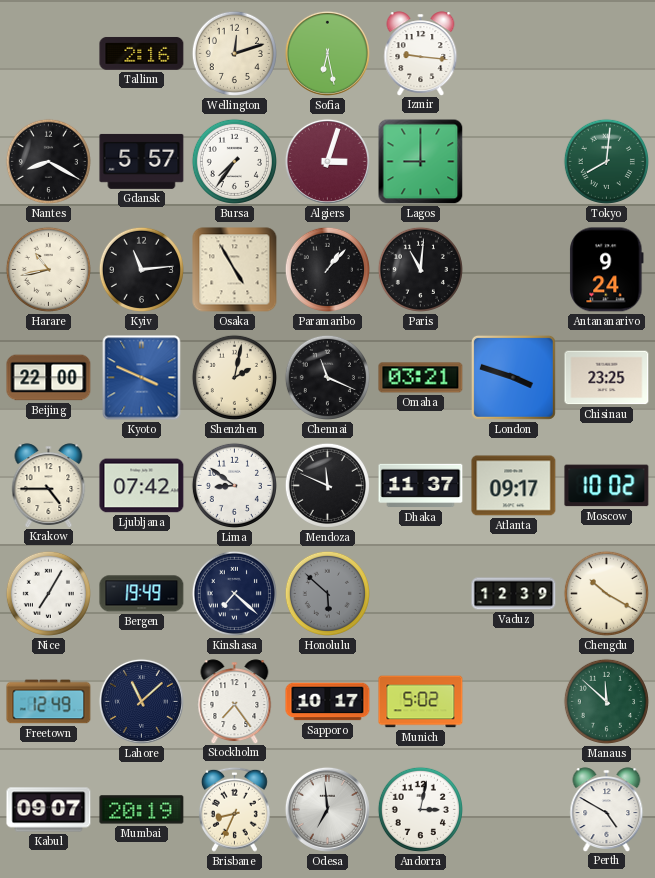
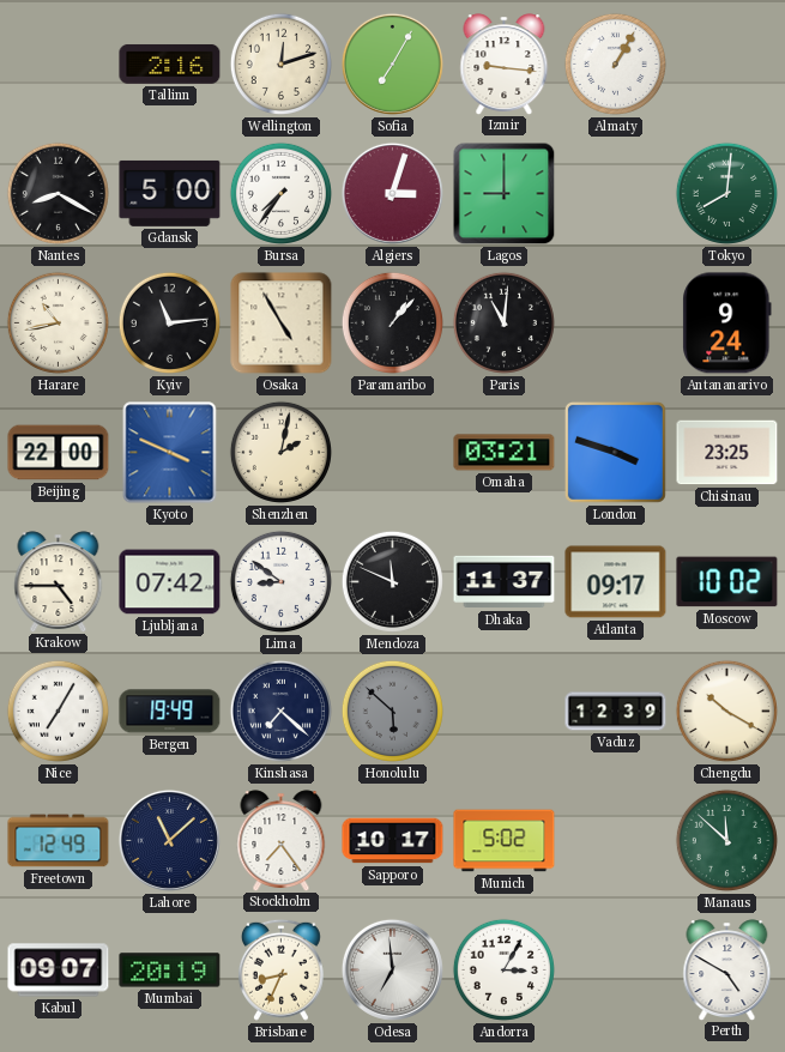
Sofia: 6:28 -> 7:05
Almaty: none -> 1:05
Gdansk: 5:57 -> 5:00
Chennai: 11:19 -> none
Andorra: 3:02 -> 3:05
